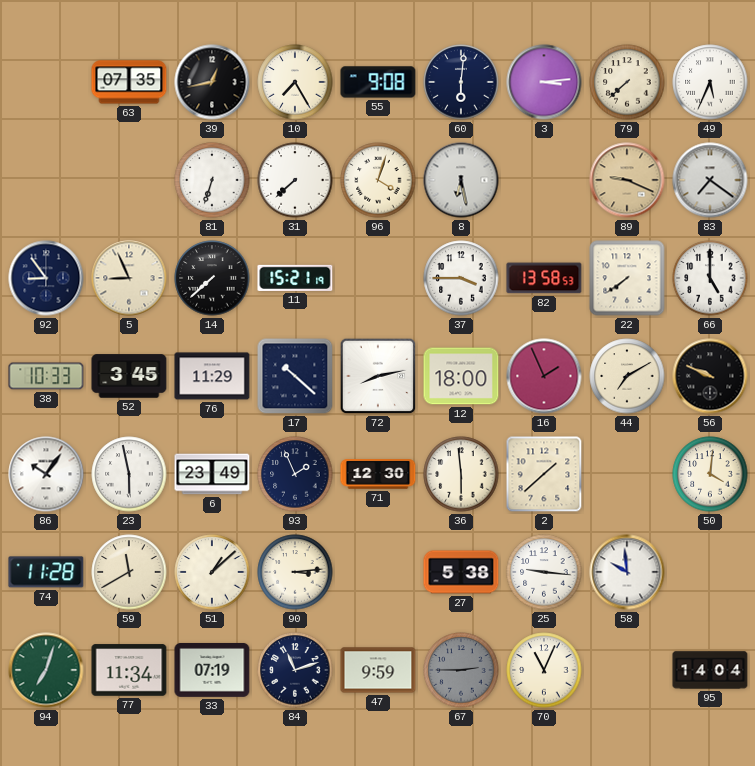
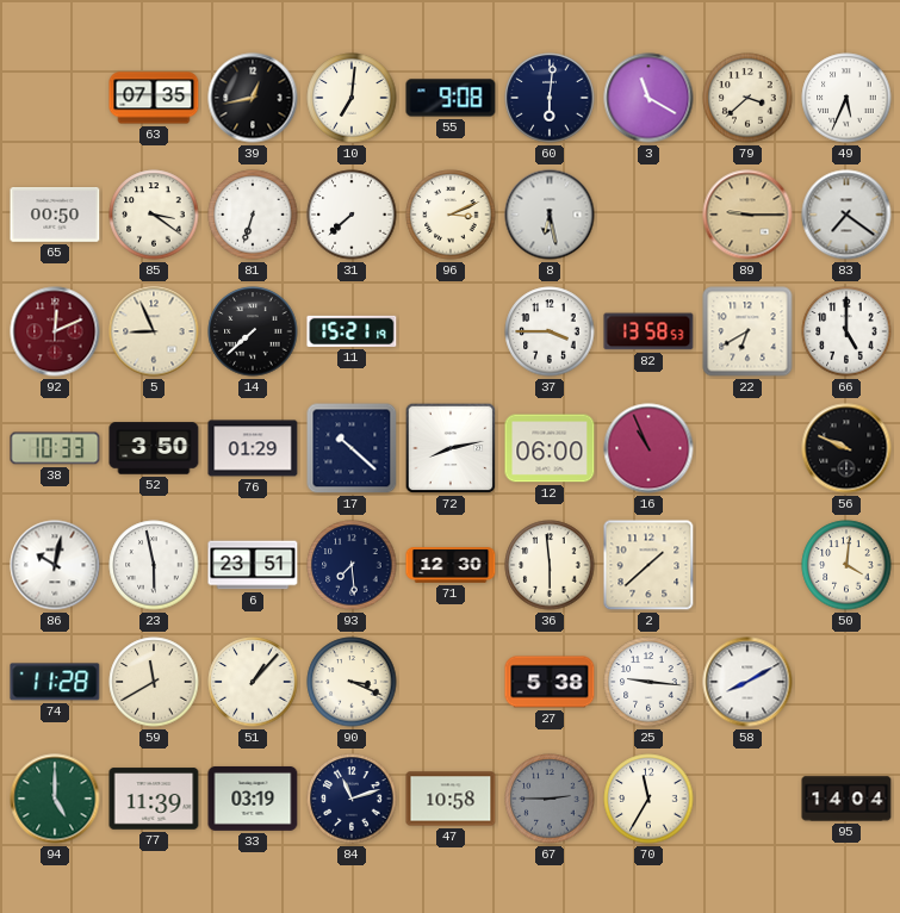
10: 7:25 -> 7:01
3: 3:14 -> 11:20
79: 7:38 -> 3:38
65: none -> 00:50
85: none -> 3:21
96: 4:03 -> 3:11
89: 9:19 -> 9:15
92: 8:54 -> 12:11
92 dial: navy -> burgundy
22: 7:39 -> 6:40
52: 3:45 -> 3:50
76: 11:29 -> 01:29
12: 18:00 -> 06:00
16: 1:56 -> 10:56
44: 7:10 -> none
86: 10:06 -> 10:02
6: 23:49 -> 23:51
93: 1:56 -> 7:29
51: 1:08 -> 1:07
90: 3:14 -> 3:19
58: 9:59 -> 8:10
94: 7:03 -> 5:00
77: 11:34 -> 11:39
33: 07:19 -> 03:19
47: 9:59 -> 10:58
70: 11:04 -> 11:35
